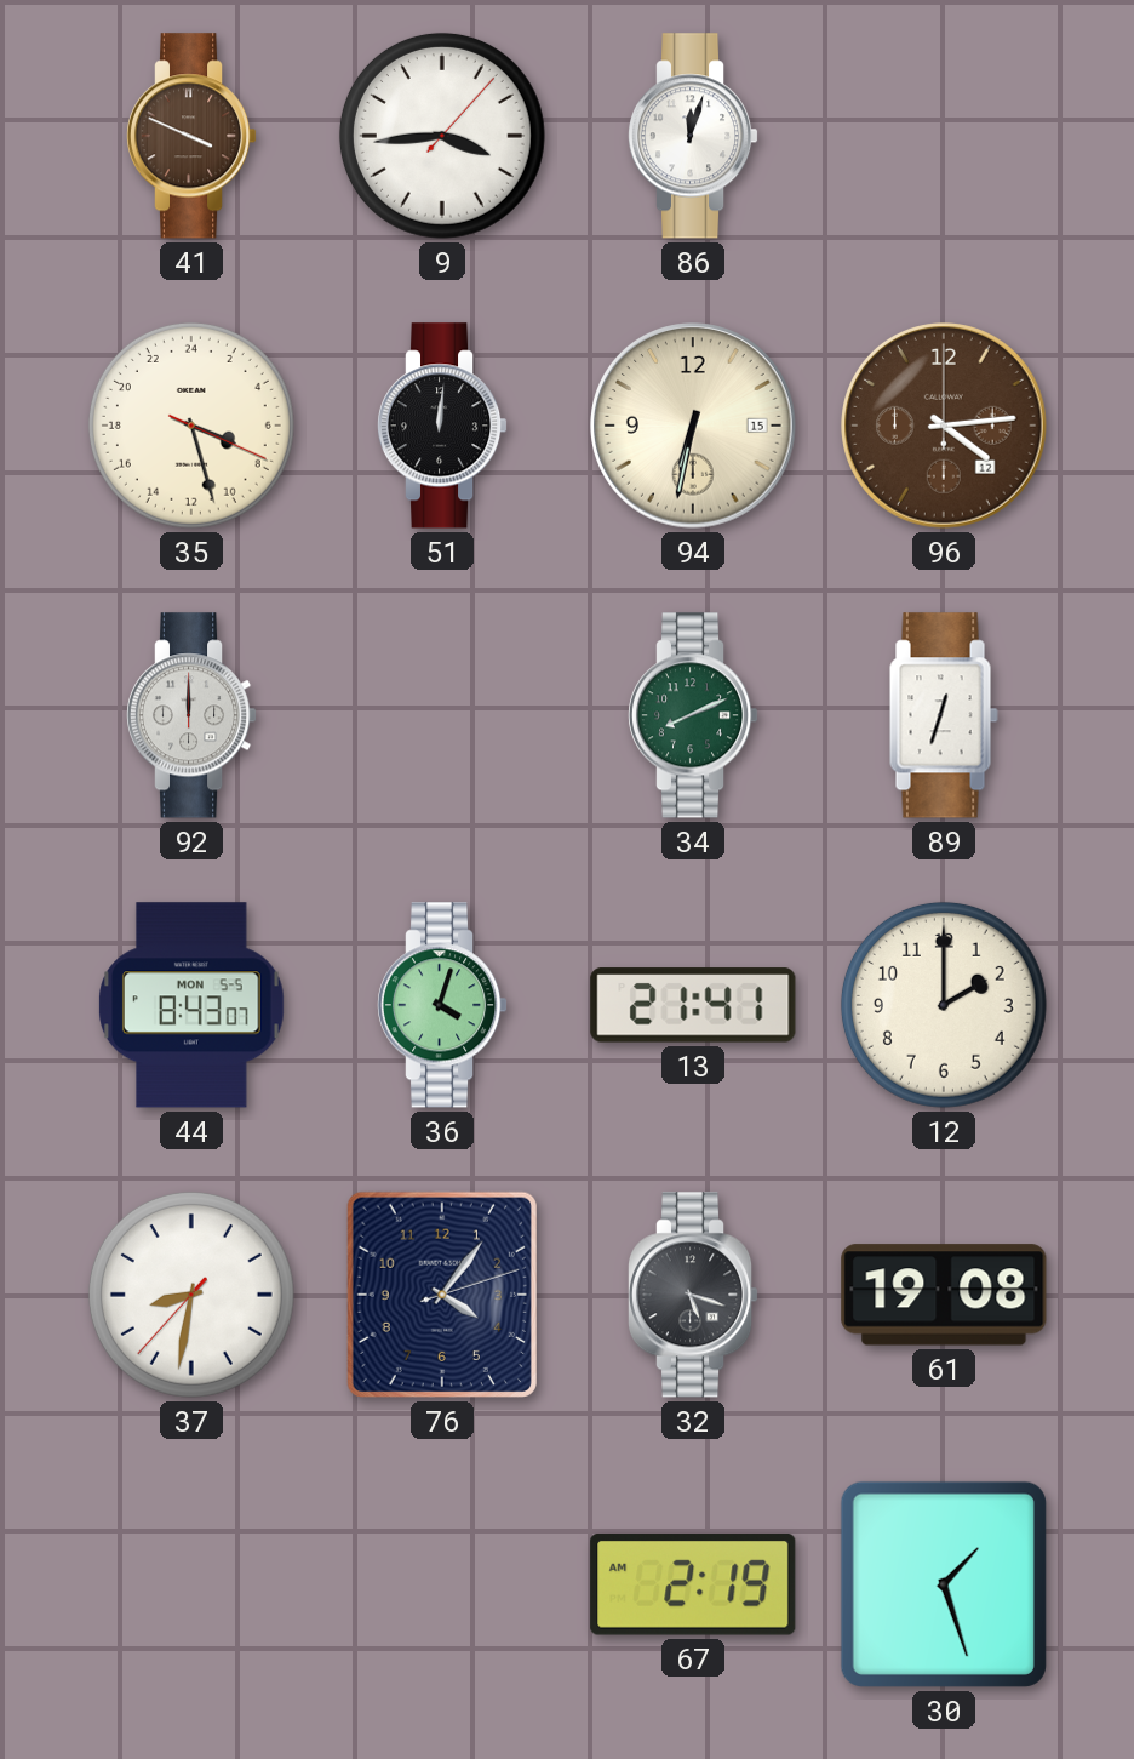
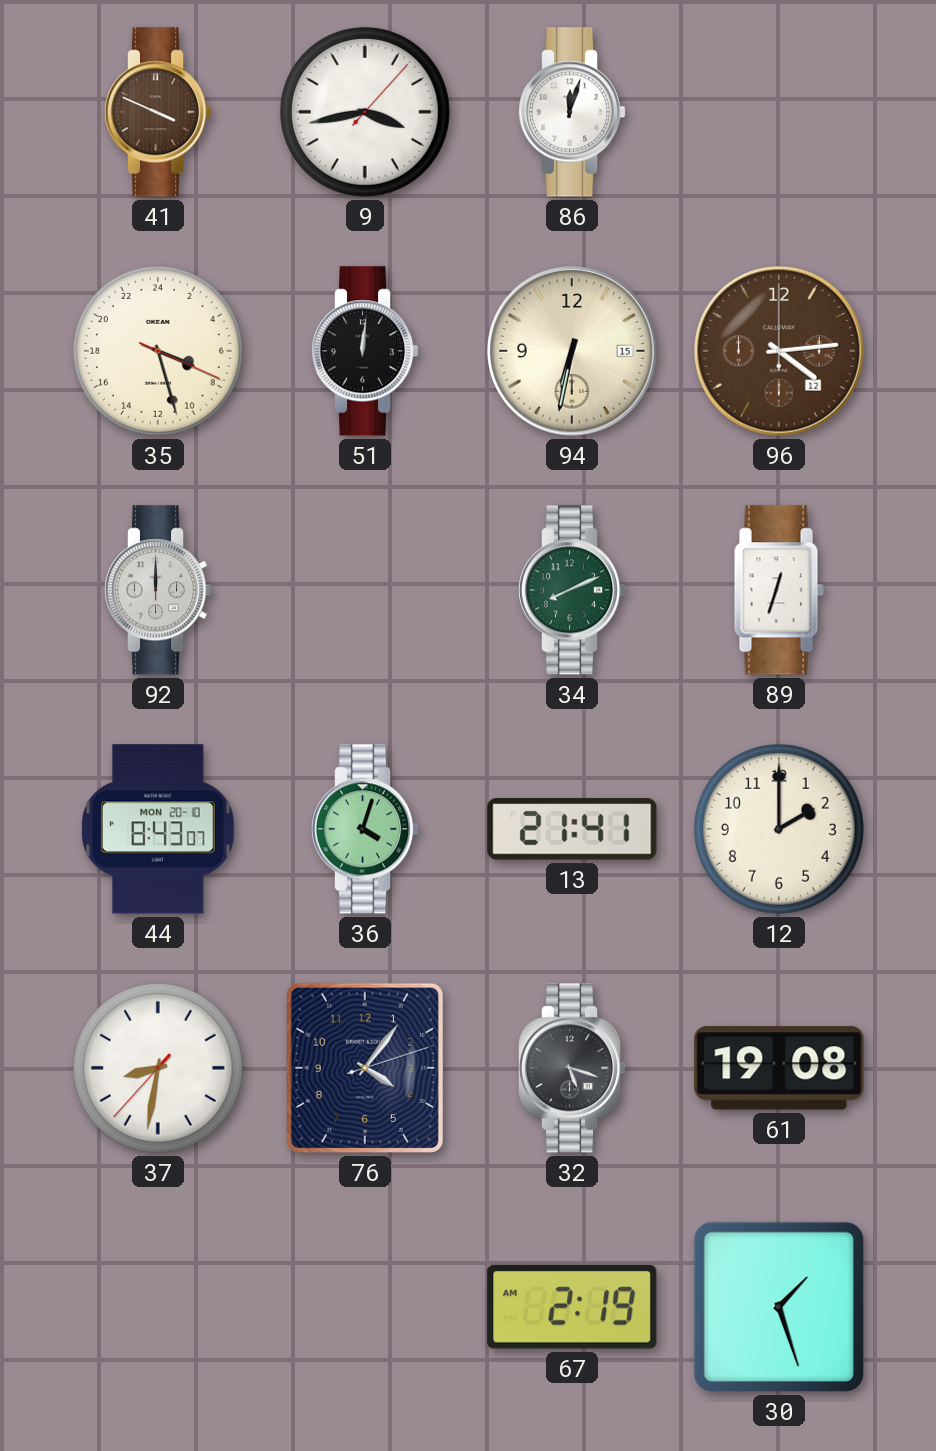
9: 3:44 -> 3:43
44 date: MON 5-5 -> MON 20-10
